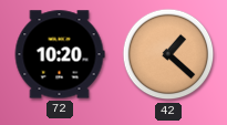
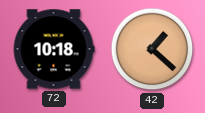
72: 10:20 -> 10:18
